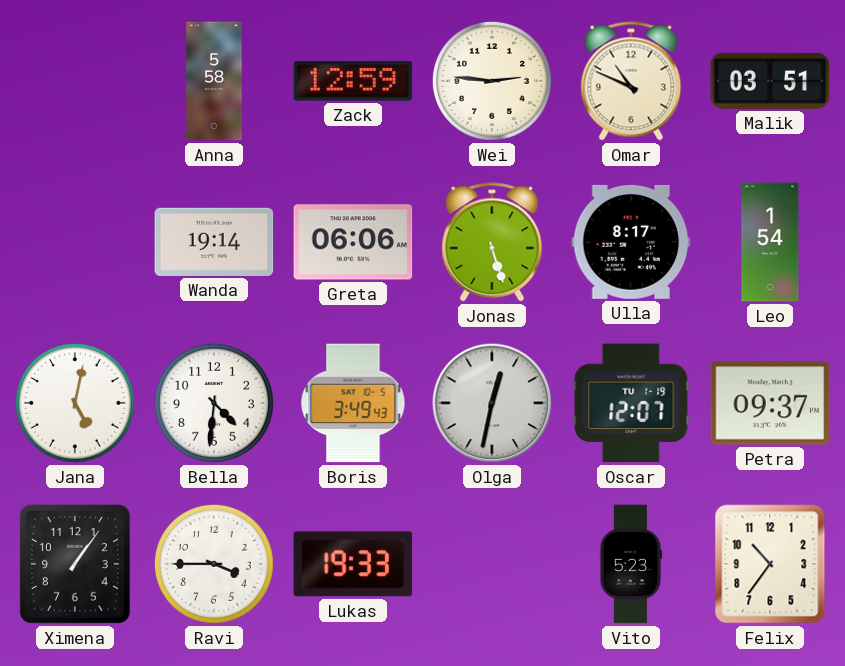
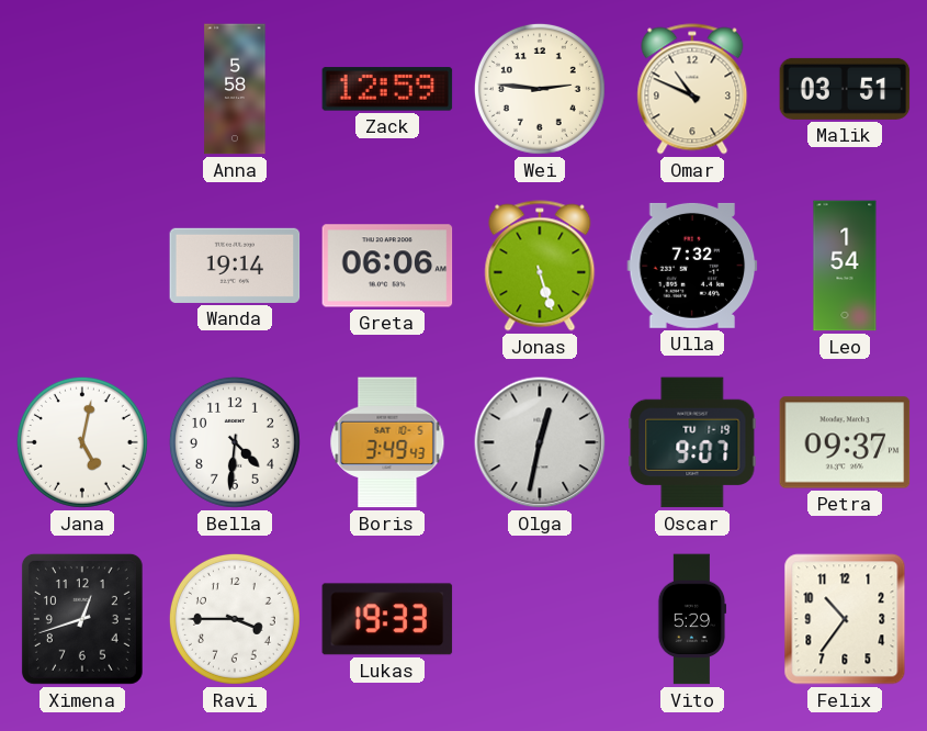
Ulla: 8:17 -> 7:32
Oscar: 12:07 -> 9:07
Ximena: 1:06 -> 12:42
Vito: 5:23 -> 5:29
